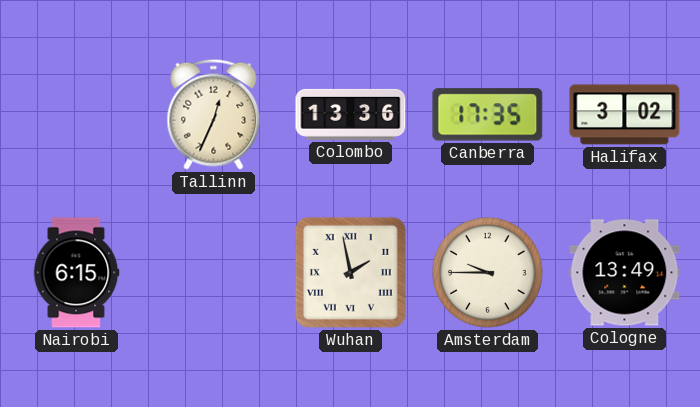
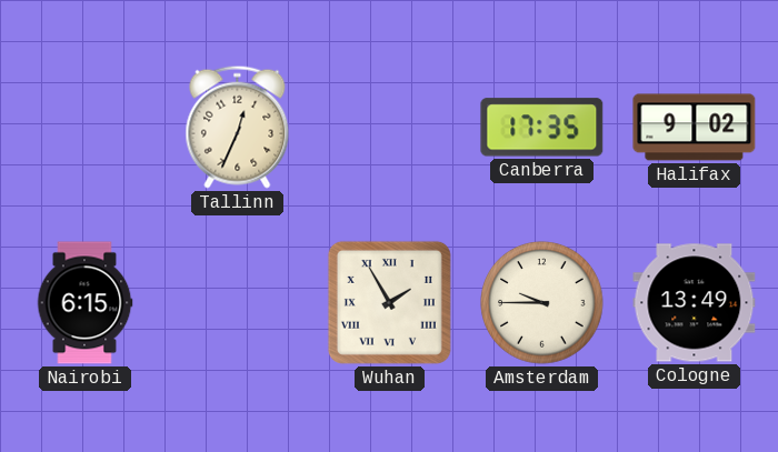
Colombo: 13:36 -> none
Halifax: 3:02 -> 9:02
Wuhan: 1:58 -> 1:55
